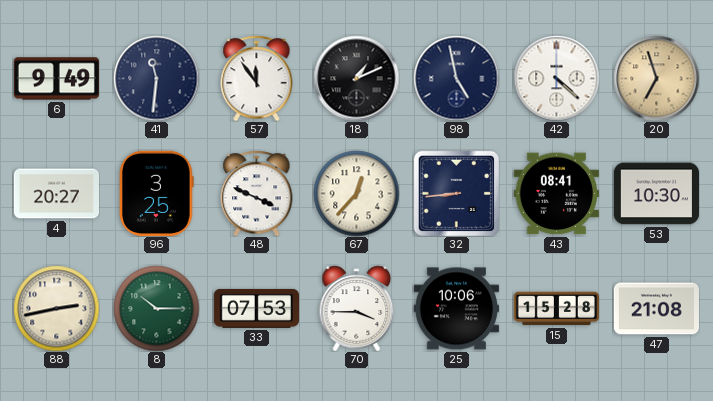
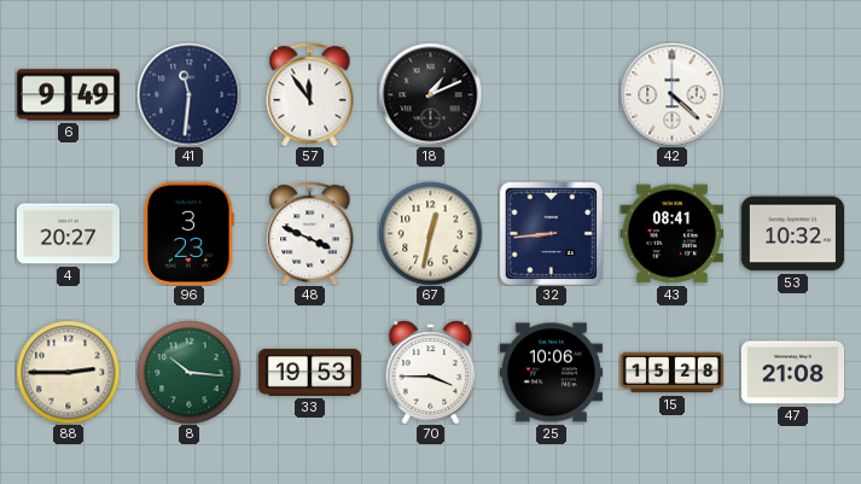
98: 4:58 -> none
20: 6:57 -> none
96: 3:25 -> 3:23
67: 12:37 -> 12:32
53: 10:30 -> 10:32
88: 2:43 -> 2:45
8: 10:15 -> 10:16
33: 07:53 -> 19:53
